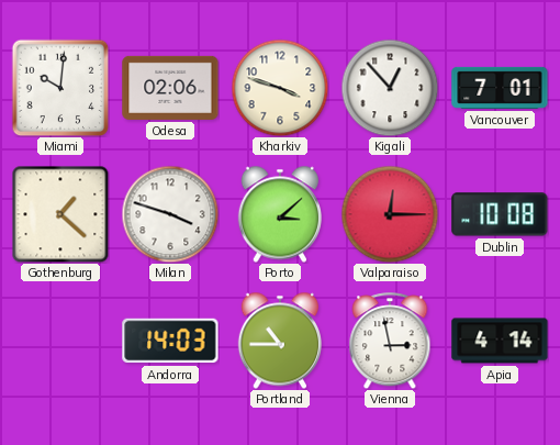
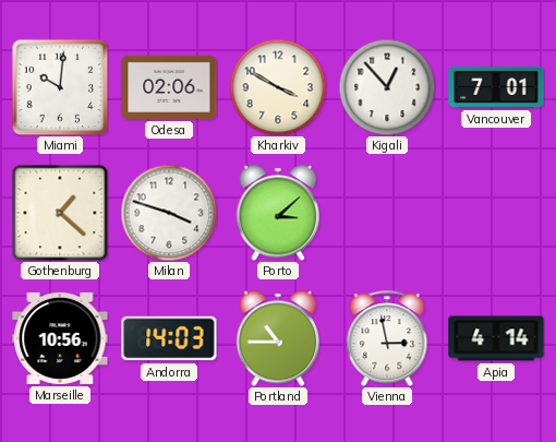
Kharkiv: 3:48 -> 3:50
Valparaiso: 12:15 -> none
Dublin: 10:08 -> none
Marseille: none -> 10:56
